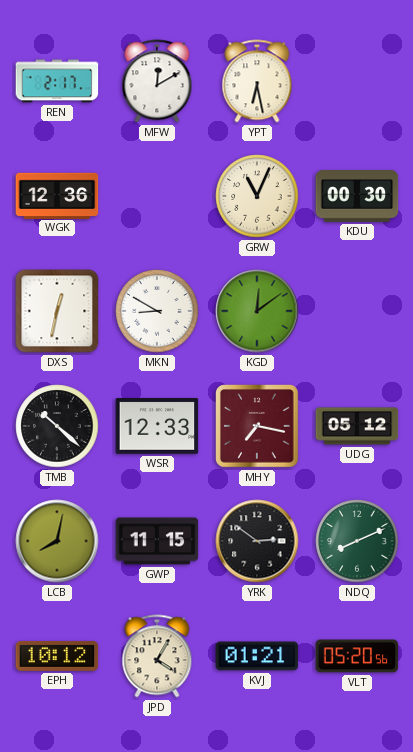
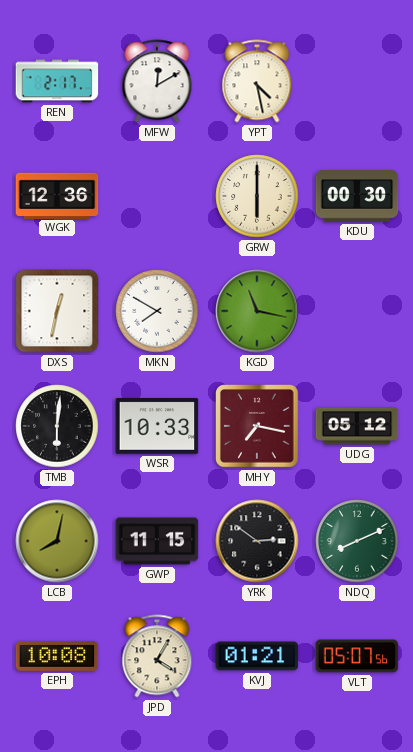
YPT: 6:28 -> 4:28
GRW: 11:04 -> 6:00
MKN: 8:50 -> 7:50
KGD: 12:09 -> 11:17
TMB: 10:22 -> 6:01
WSR: 12:33 -> 10:33
EPH: 10:12 -> 10:08
VLT: 05:20 -> 05:07
